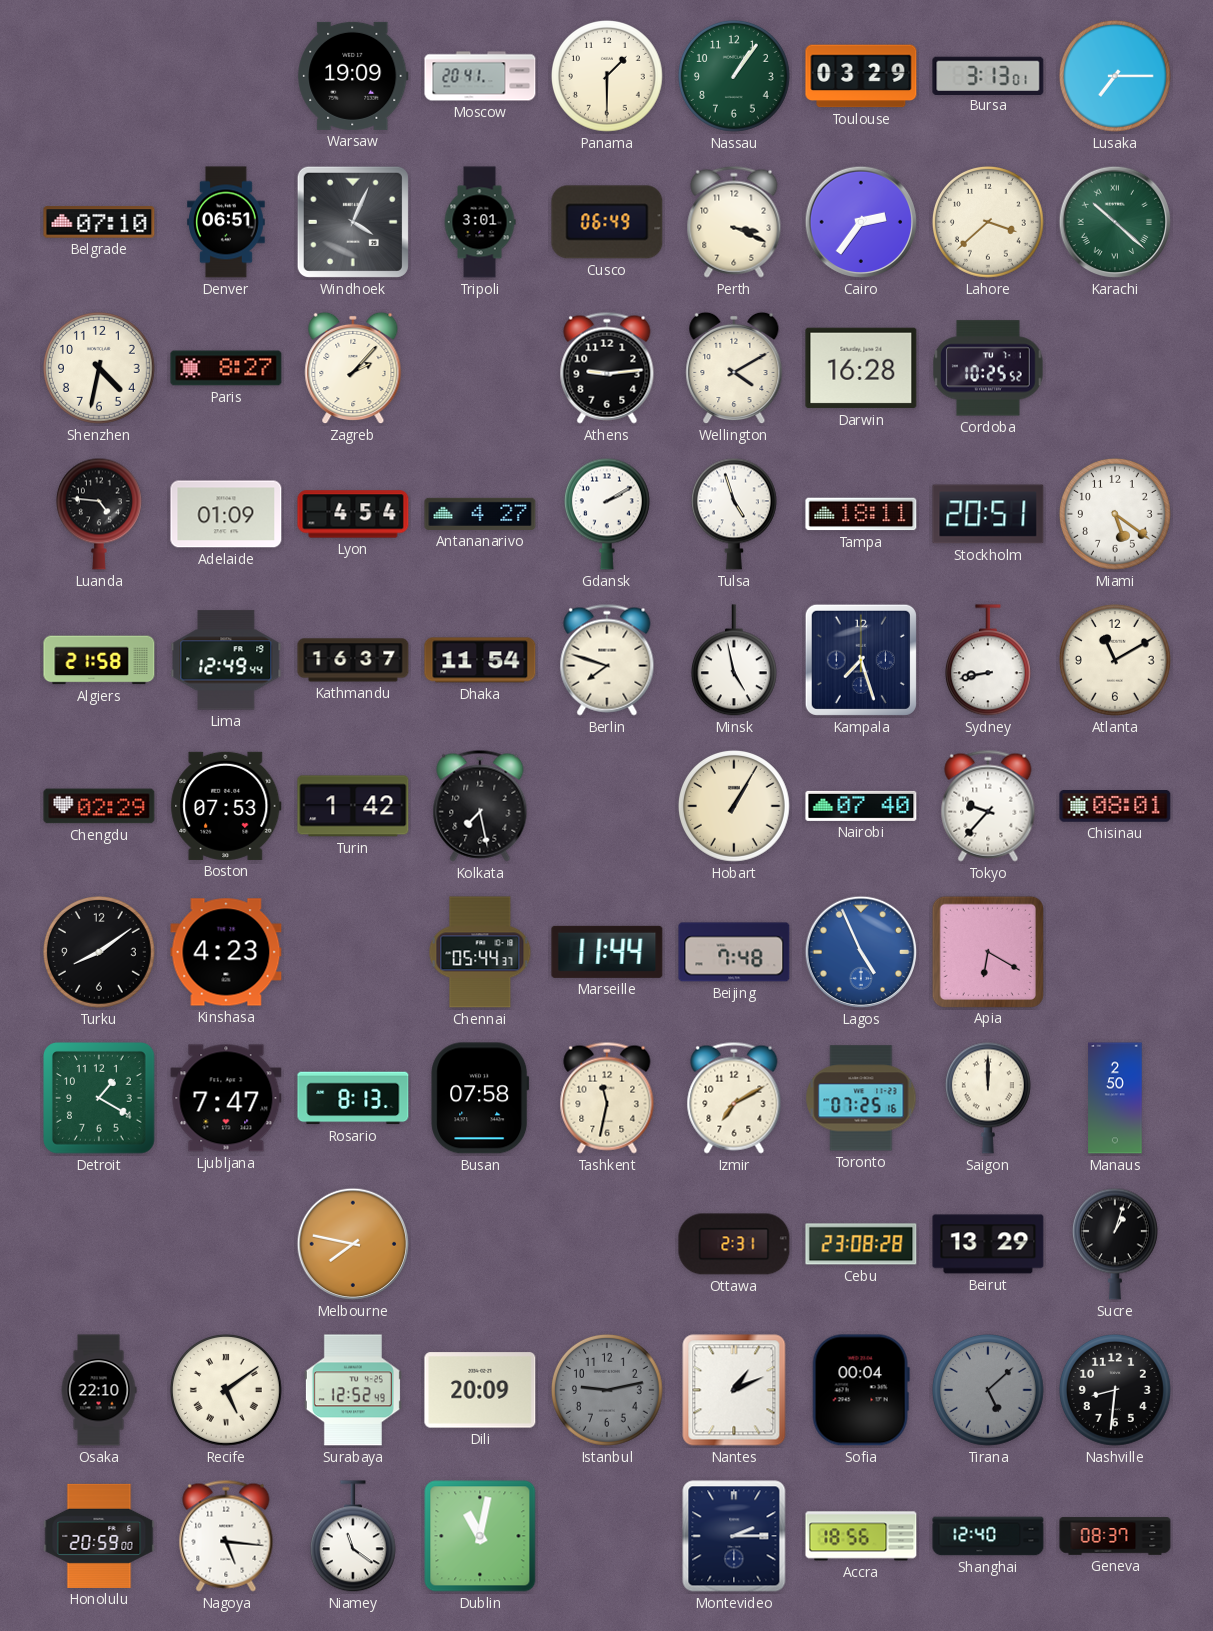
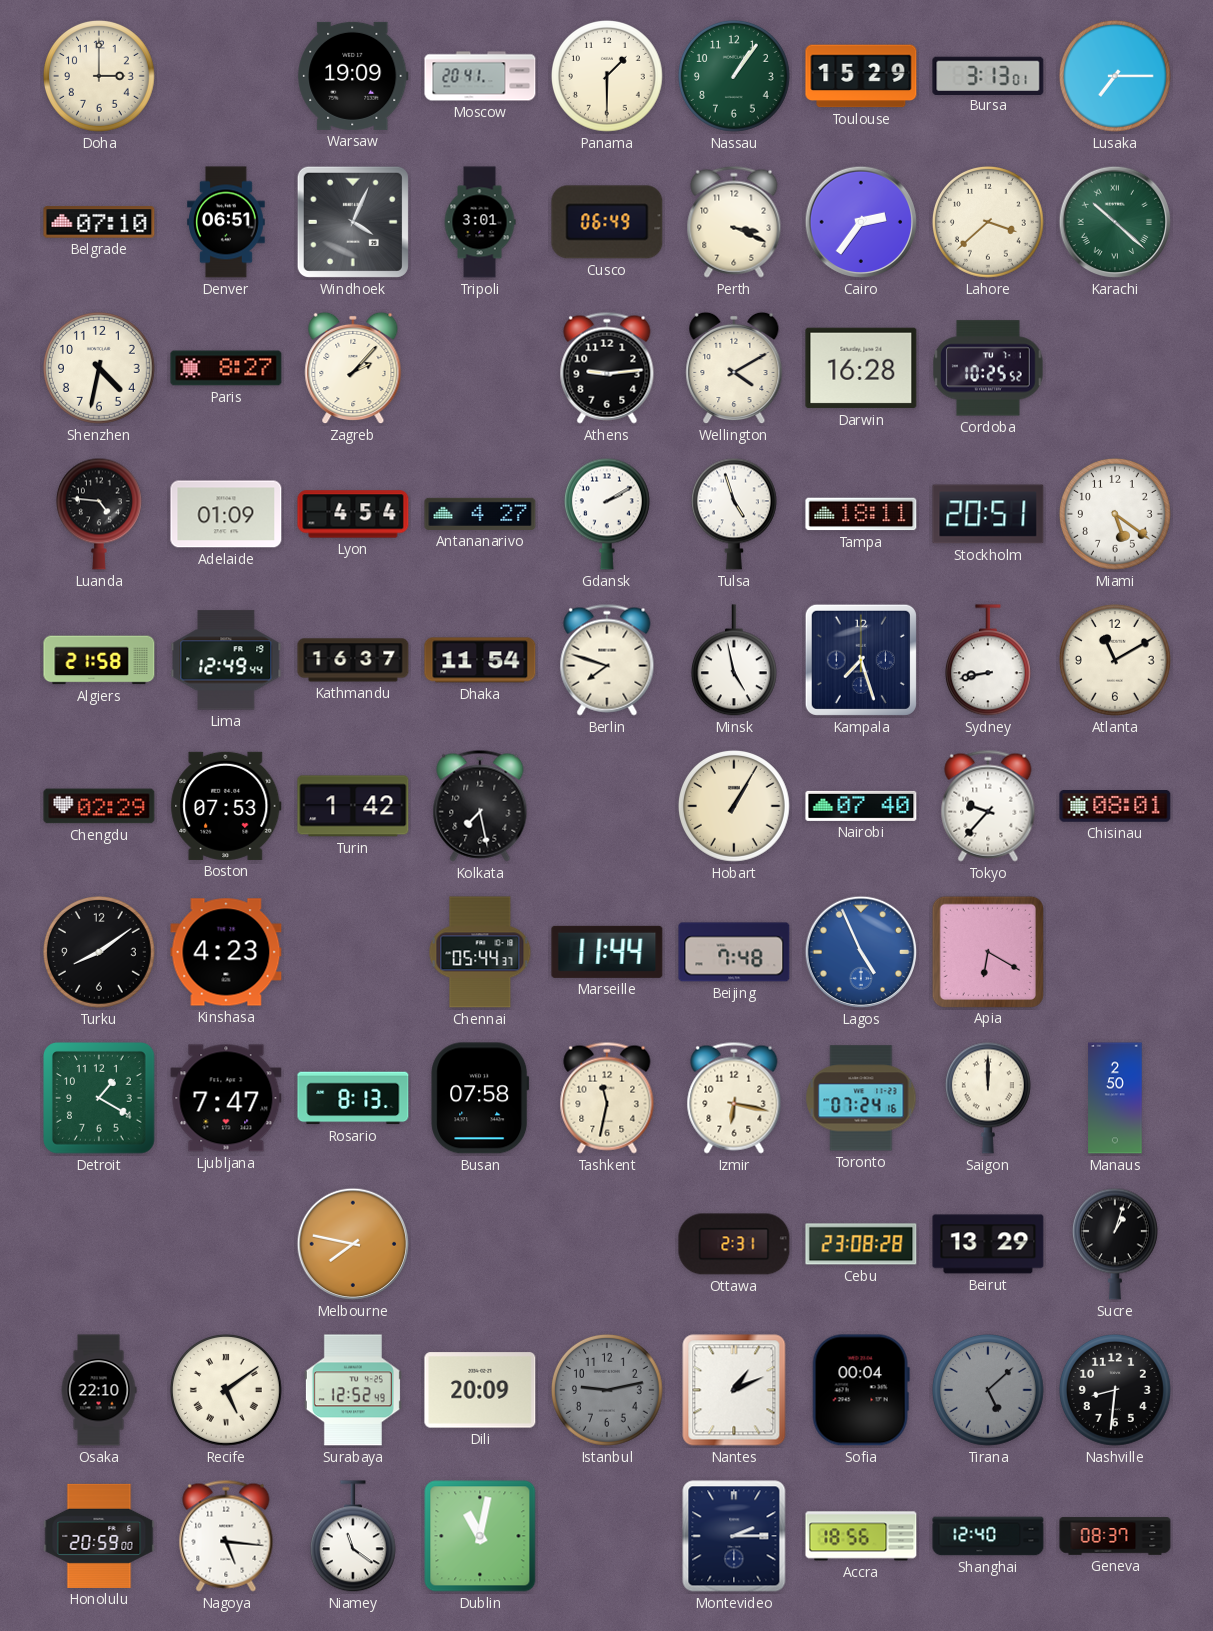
Doha: none -> 3:00
Toulouse: 03:29 -> 15:29
Izmir: 7:10 -> 6:17
Toronto: 07:25 -> 07:24
